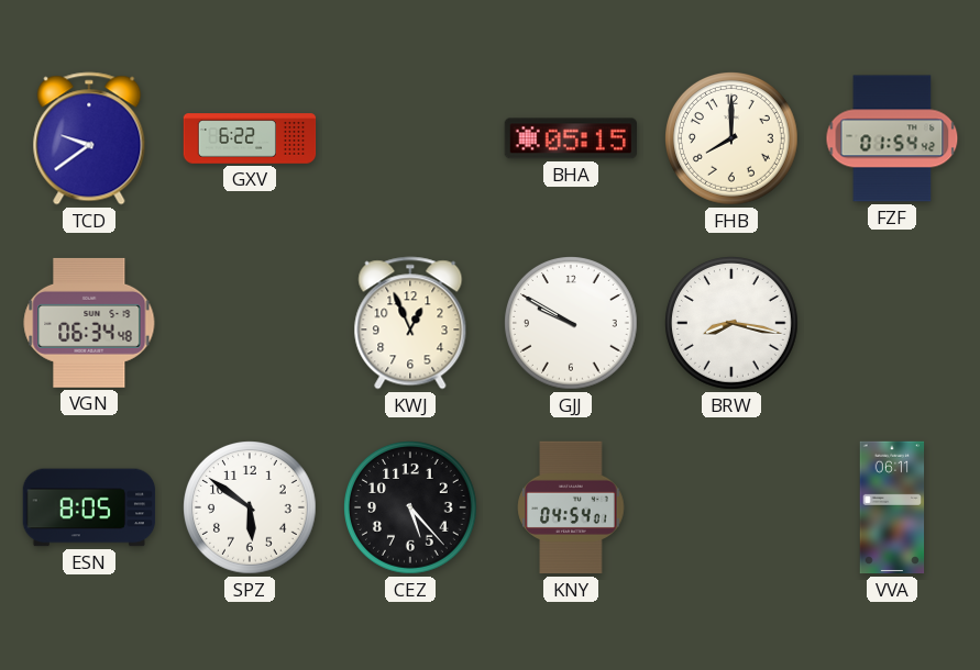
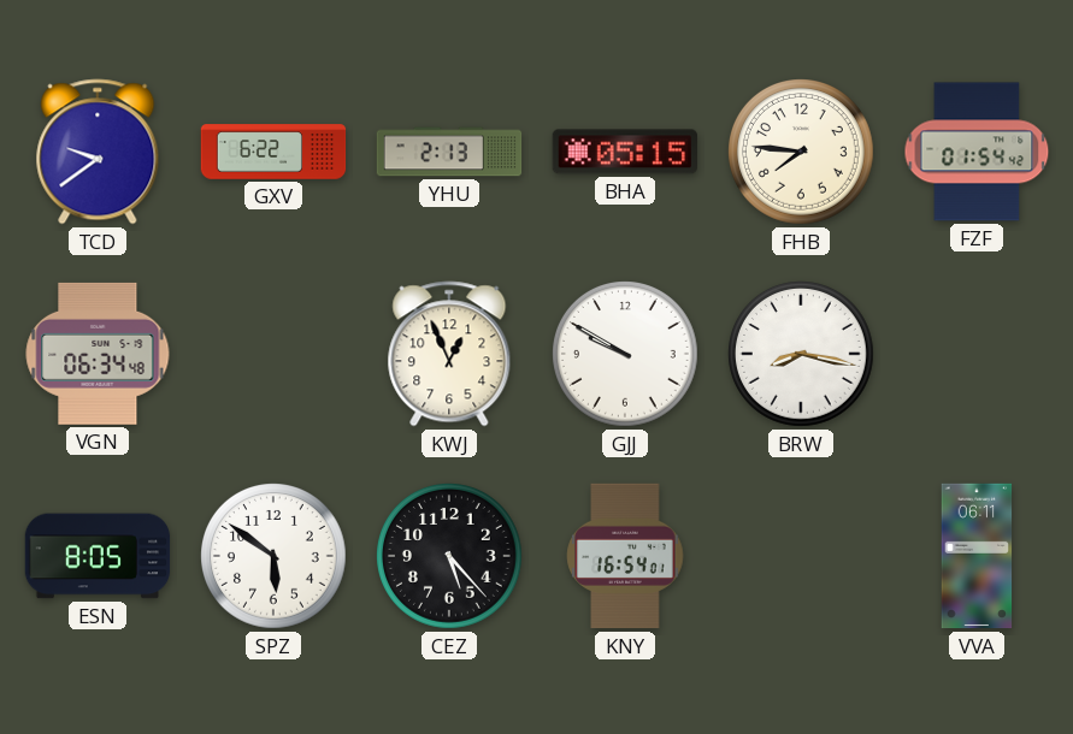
YHU: none -> 2:13
FHB: 8:00 -> 7:46
KNY: 04:54 -> 16:54
